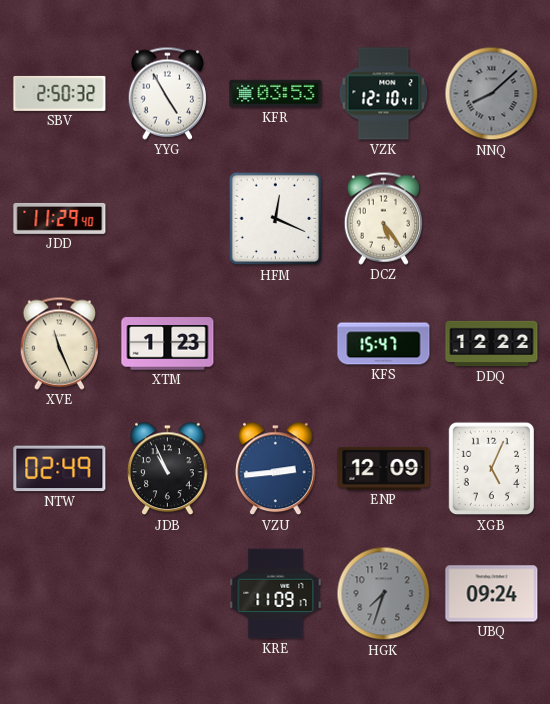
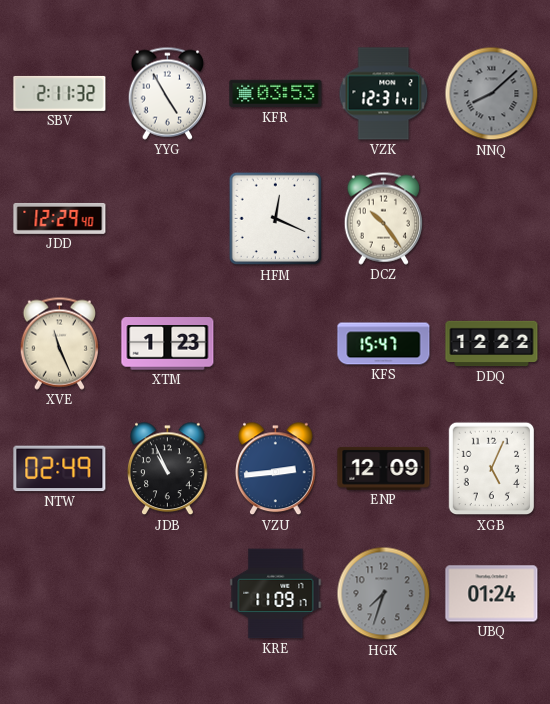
SBV: 2:50 -> 2:11
VZK: 12:10 -> 12:31
JDD: 11:29 -> 12:29
DCZ: 5:24 -> 10:24
UBQ: 09:24 -> 01:24
